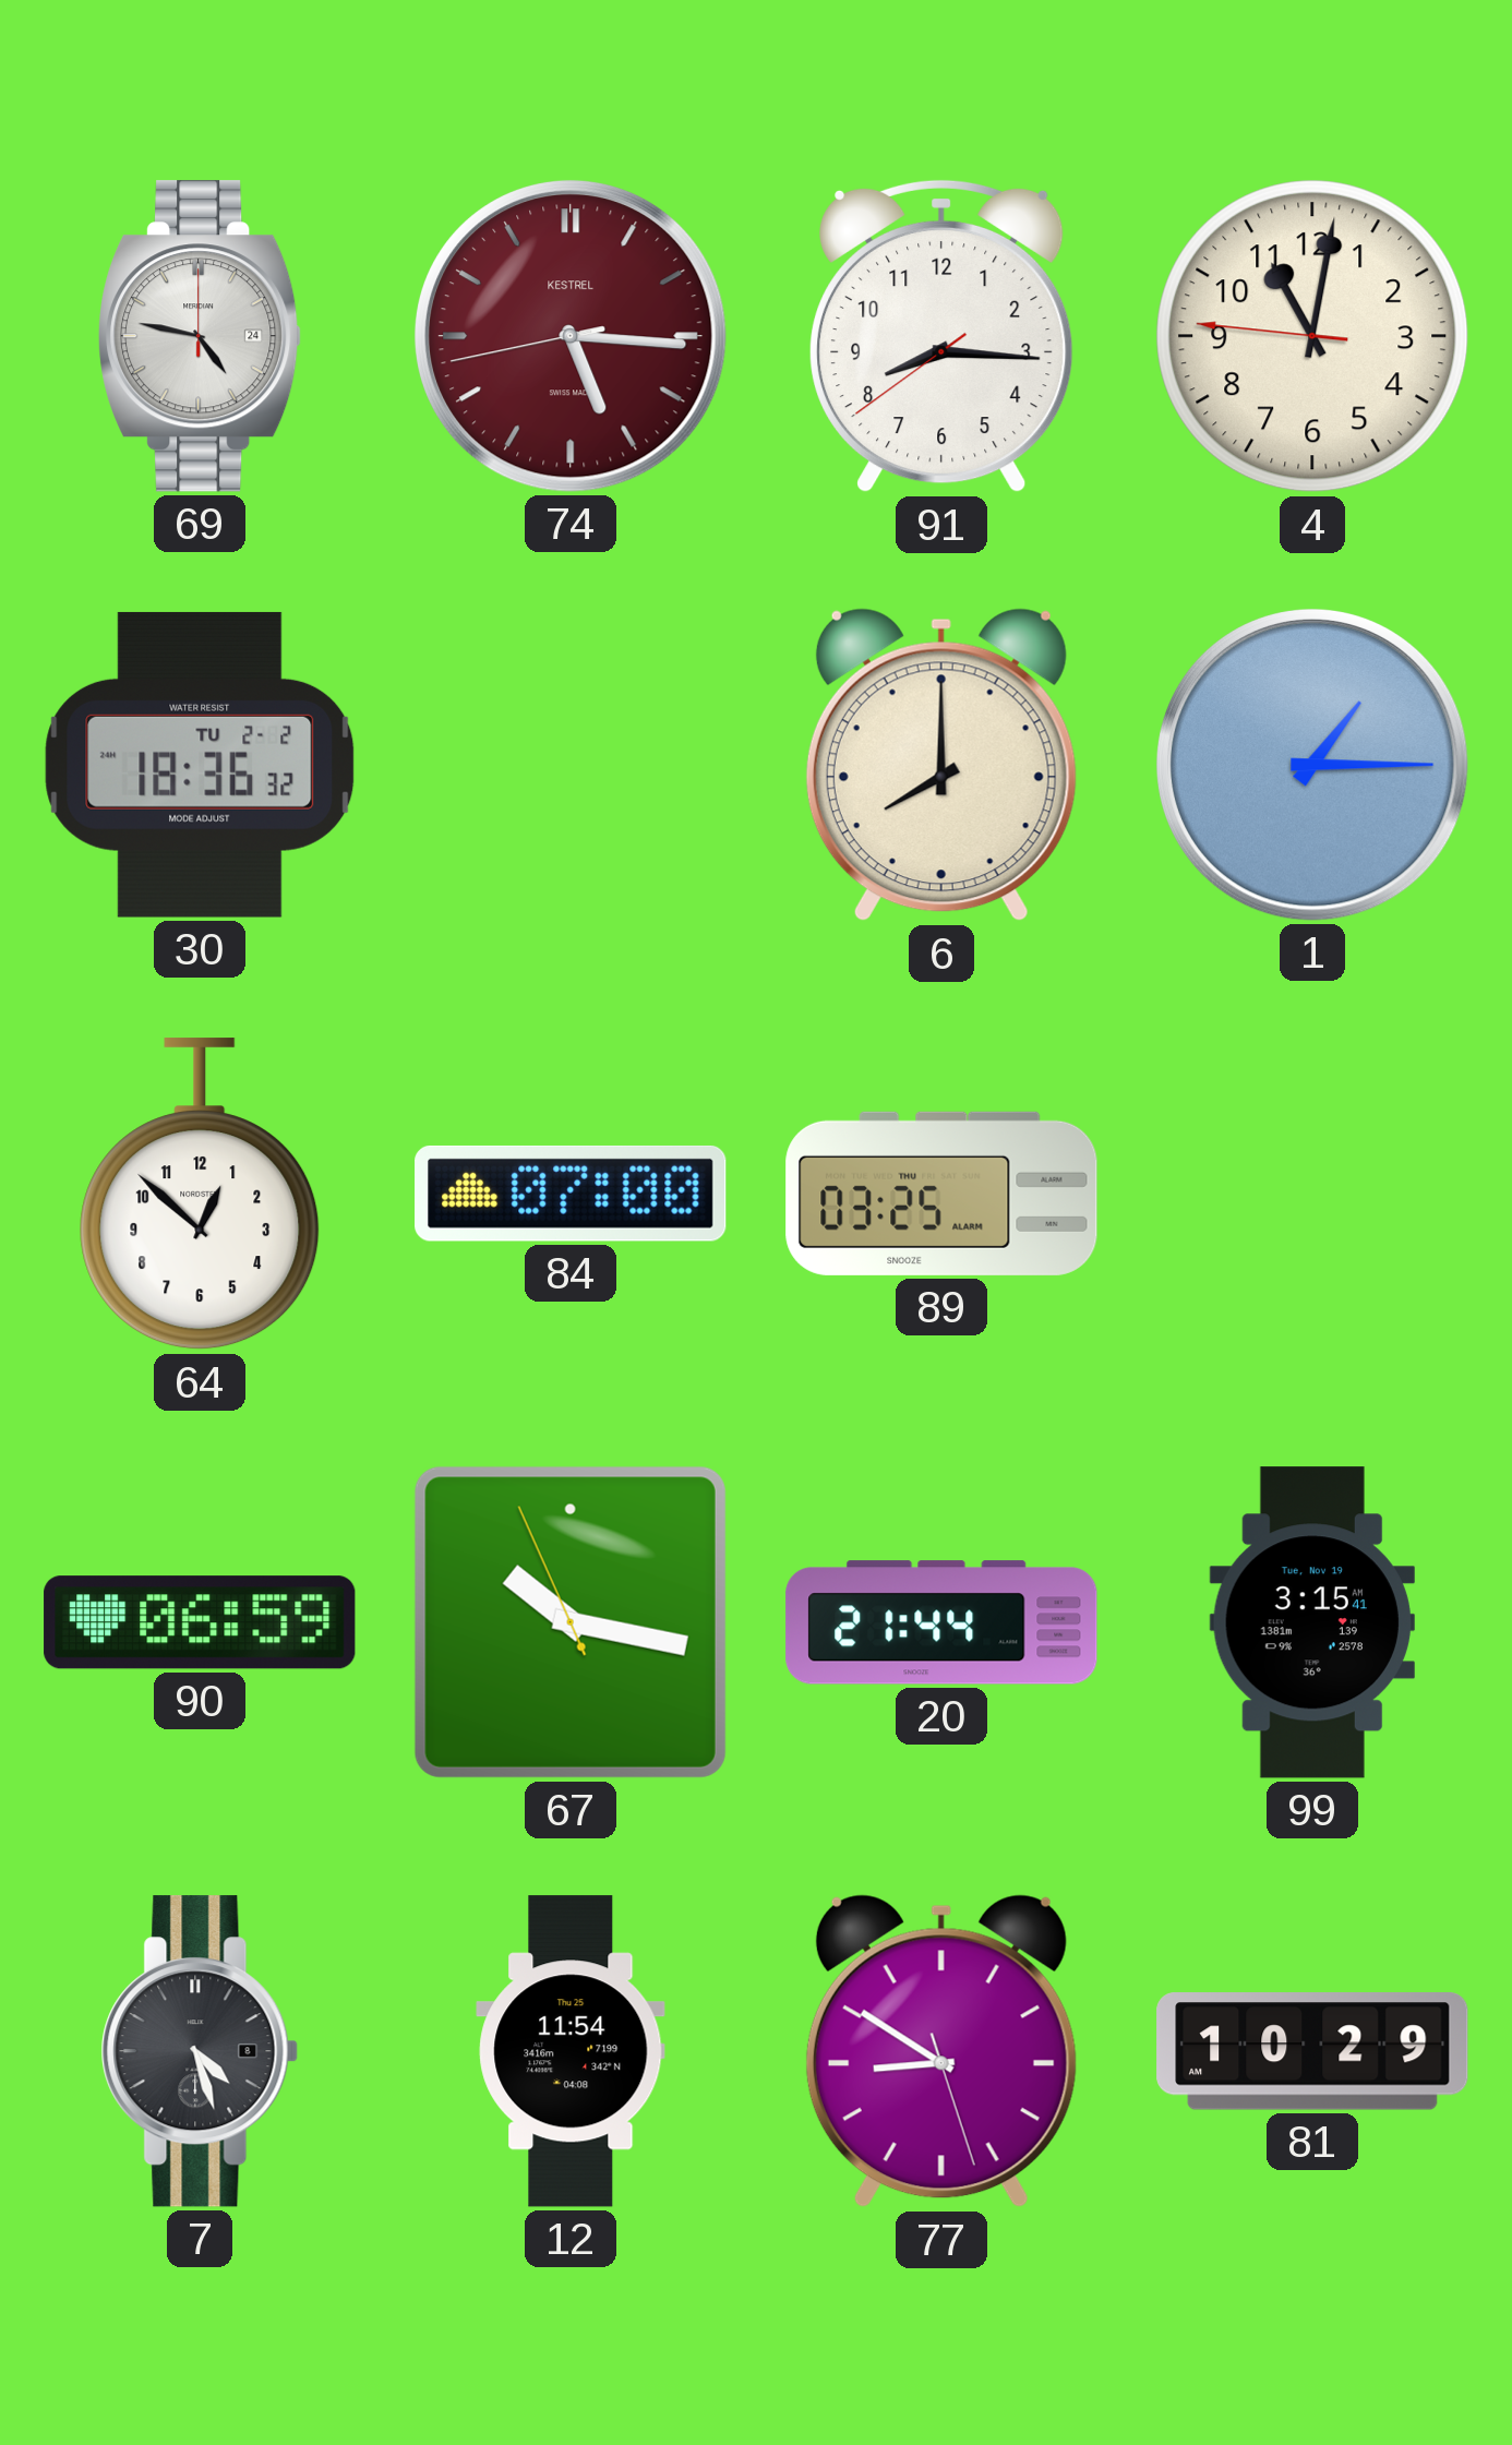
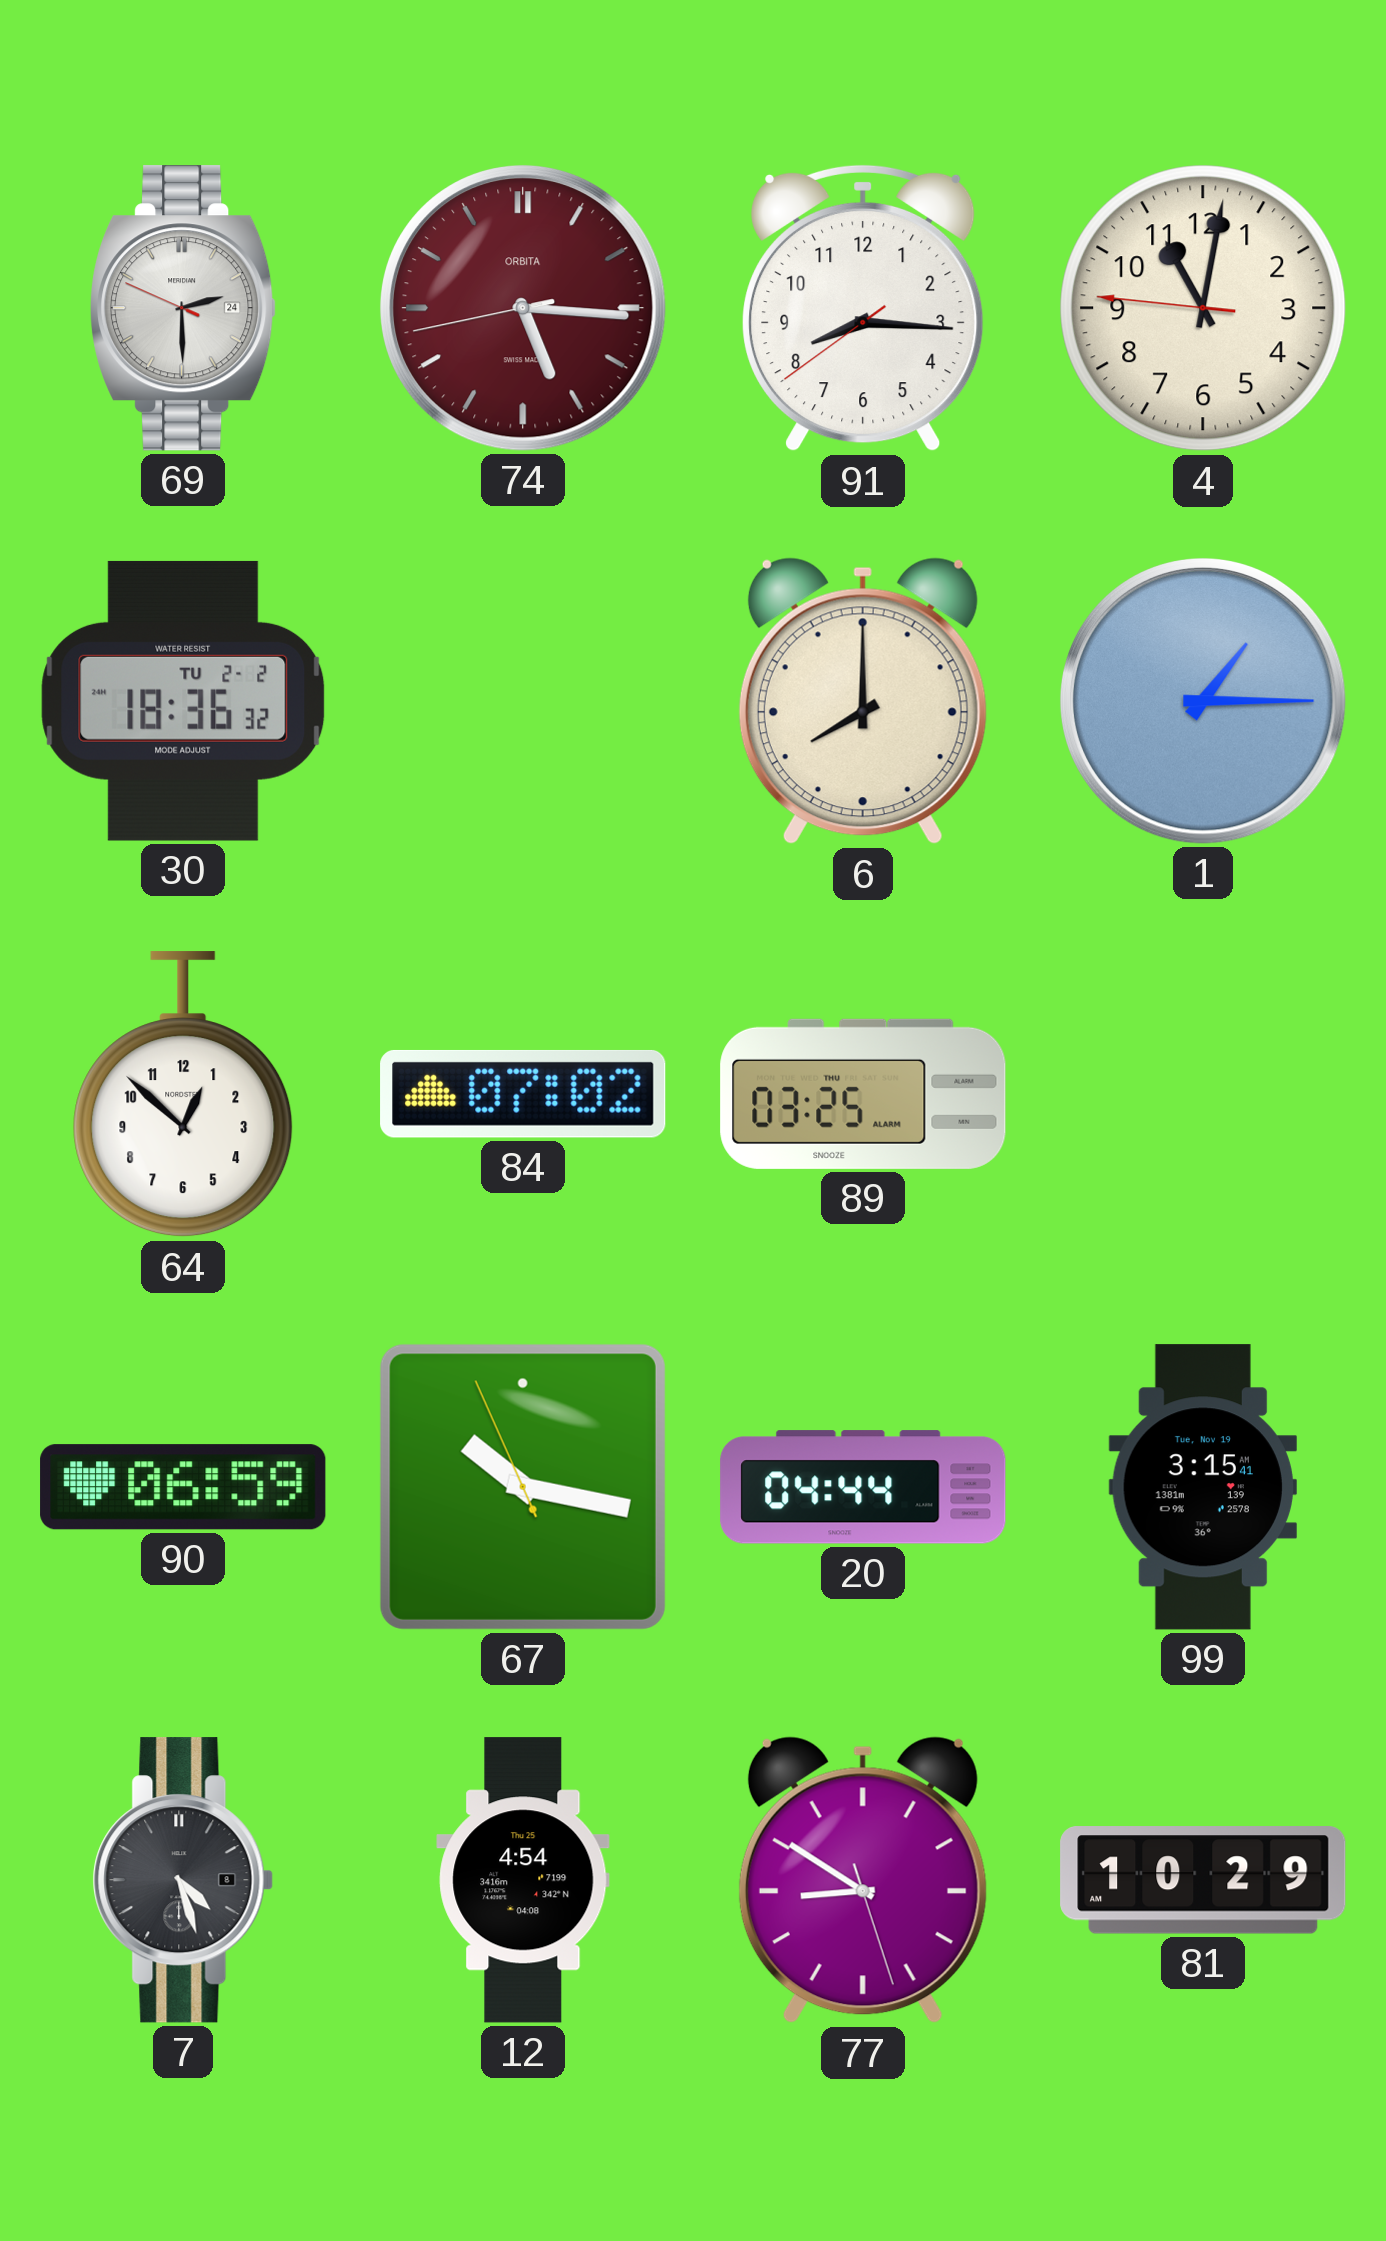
69: 4:47 -> 2:29
74 brand: KESTREL -> ORBITA
84: 07:00 -> 07:02
20: 21:44 -> 04:44
12: 11:54 -> 4:54
